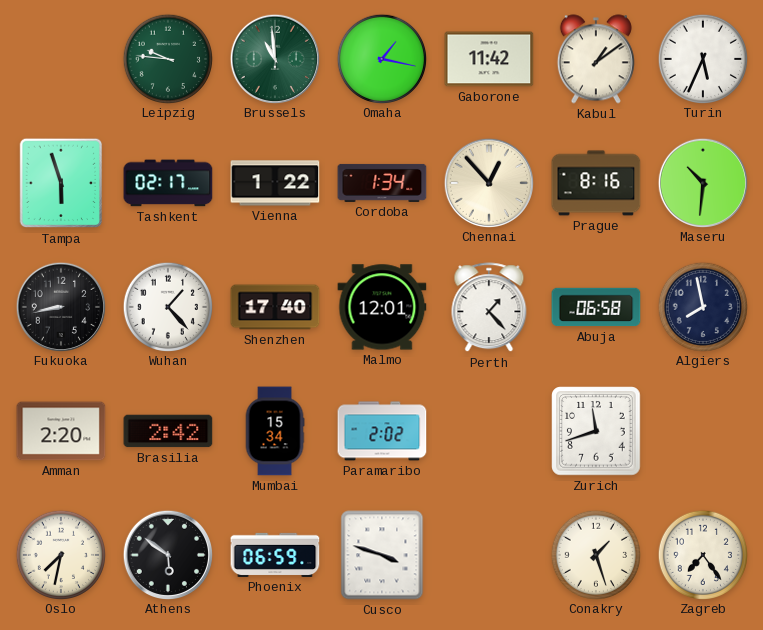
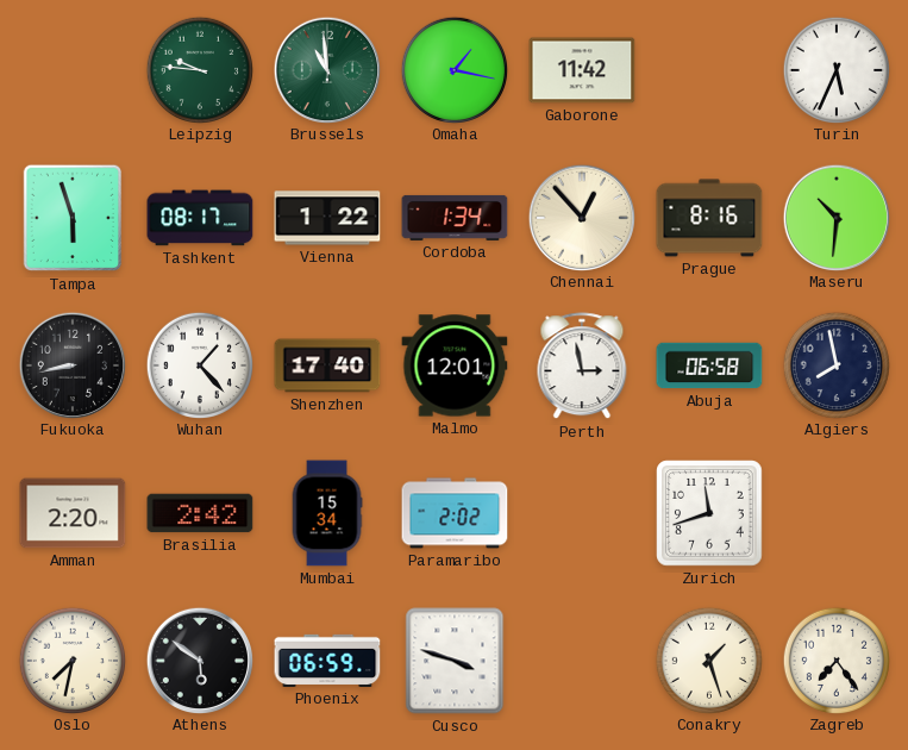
Kabul: 1:09 -> none
Tashkent: 02:17 -> 08:17
Perth: 1:23 -> 2:58
